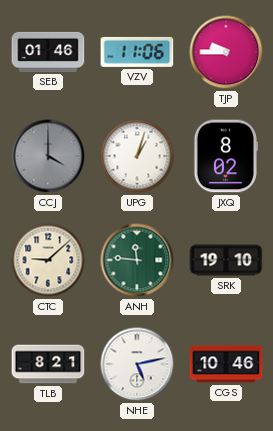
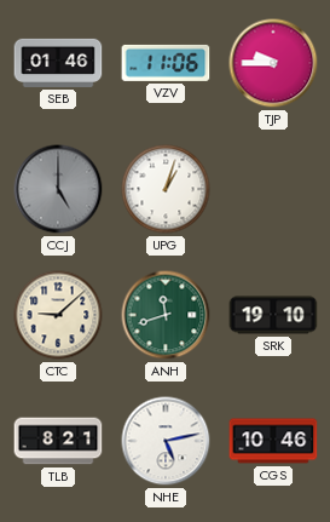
CCJ: 4:00 -> 5:00
JXQ: 8:02 -> none
ANH: 11:46 -> 11:42
